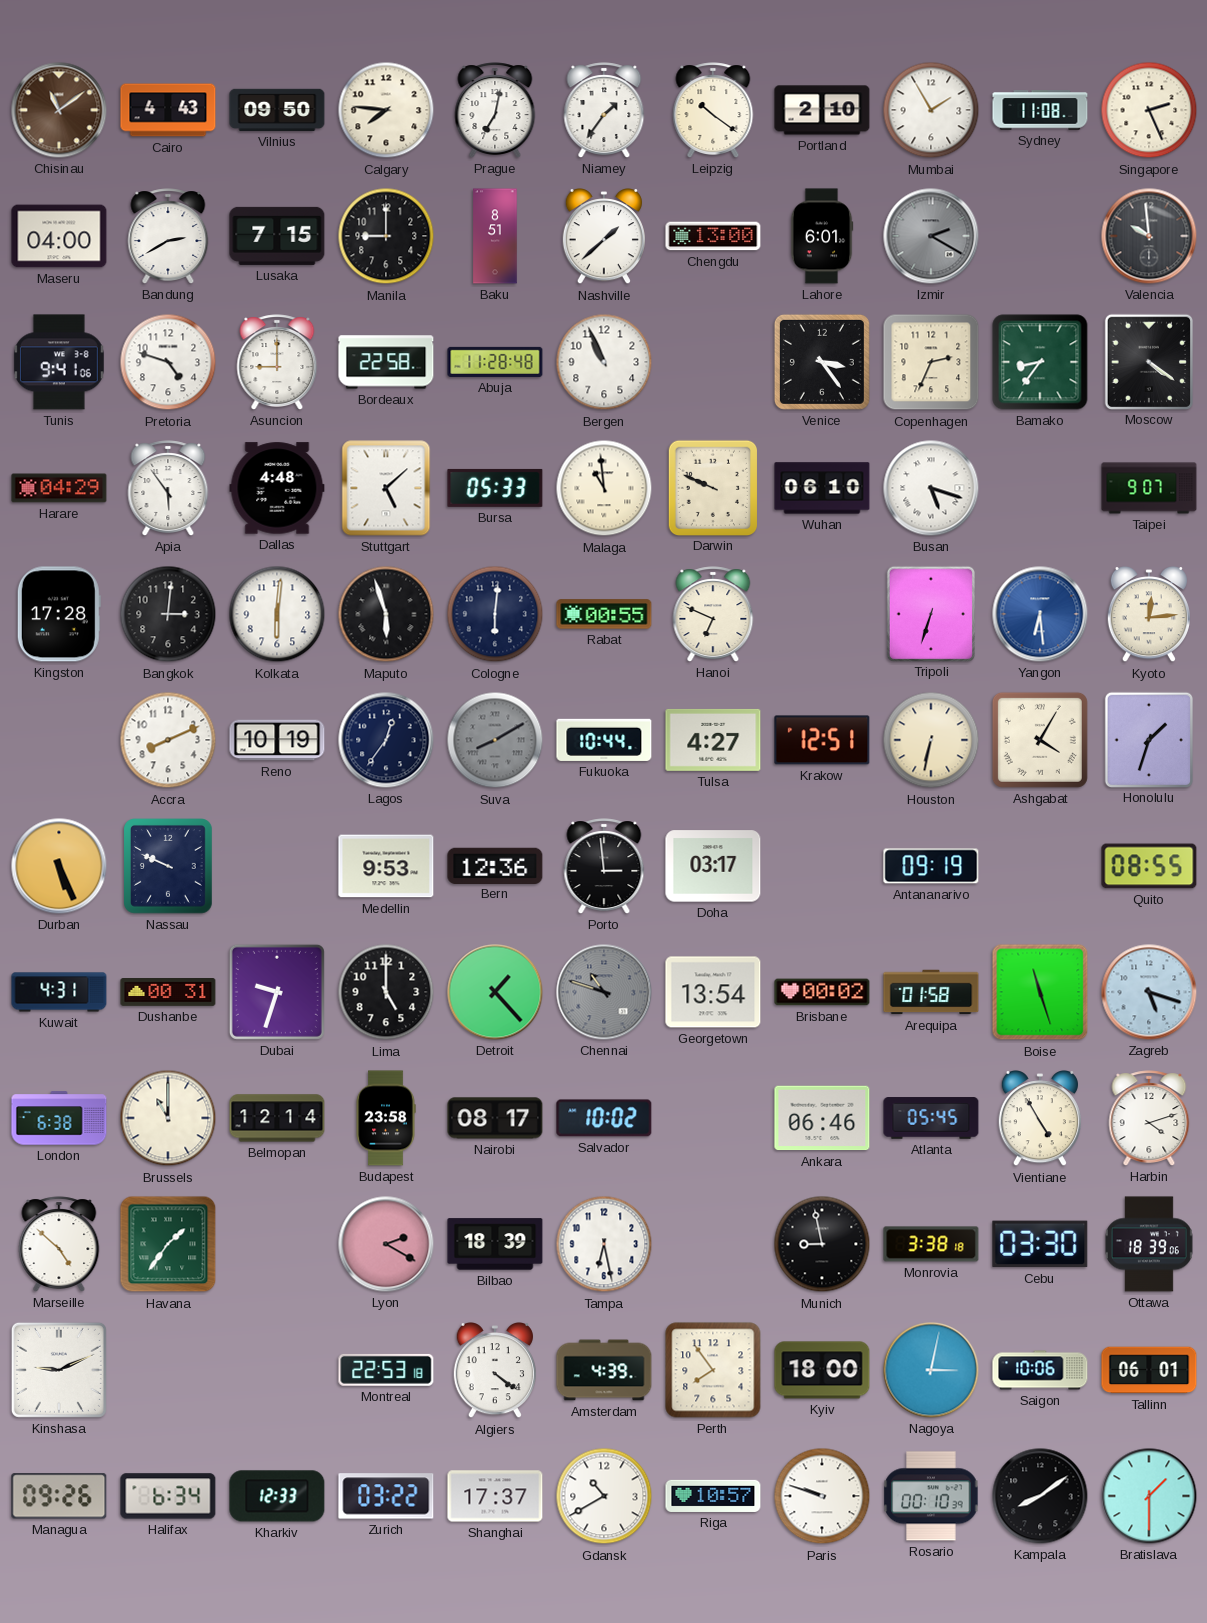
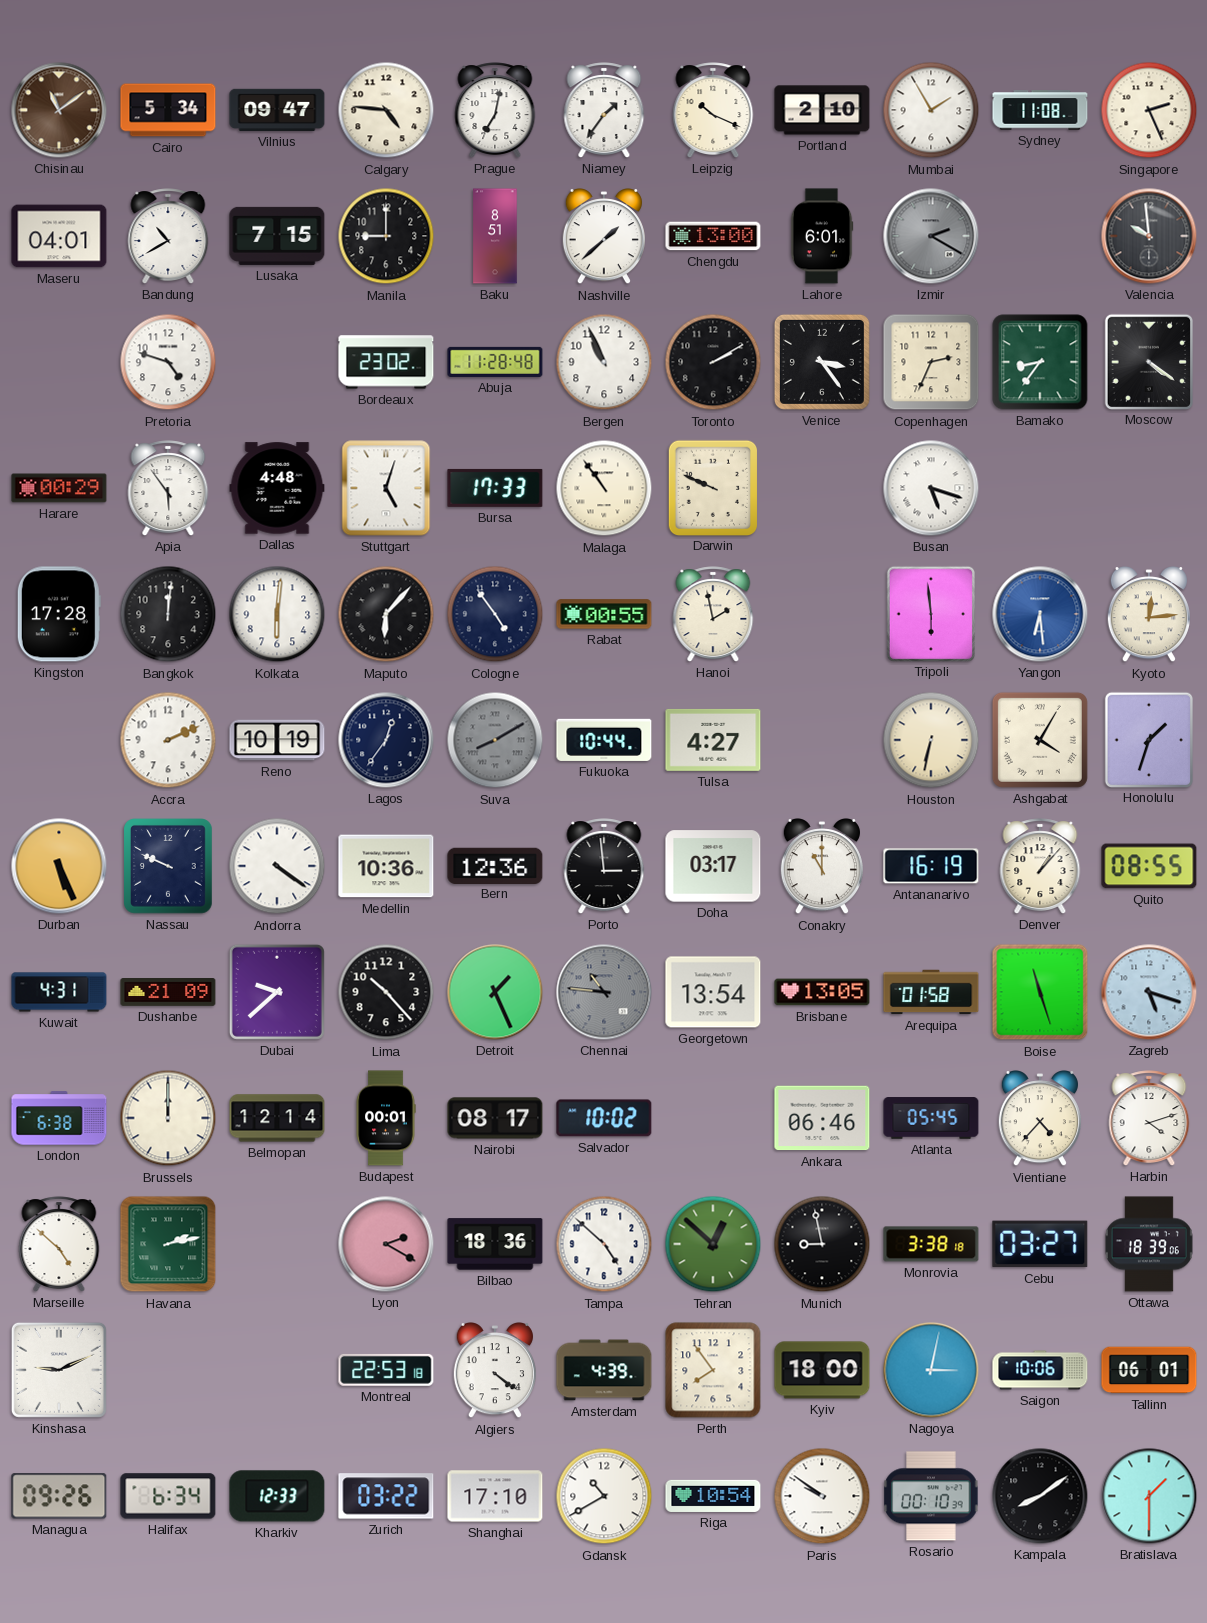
Cairo: 4:43 -> 5:34
Vilnius: 09:50 -> 09:47
Calgary: 7:46 -> 4:46
Leipzig: 10:21 -> 10:19
Maseru: 04:00 -> 04:01
Bandung: 2:40 -> 10:40
Tunis: 9:41 -> none
Asuncion: 9:00 -> none
Bordeaux: 22:58 -> 23:02
Toronto: none -> 2:10
Harare: 04:29 -> 00:29
Stuttgart: 5:08 -> 5:03
Bursa: 05:33 -> 17:33
Malaga: 10:59 -> 10:54
Wuhan: 06:10 -> none
Taipei: 9:07 -> none
Bangkok: 3:01 -> 12:01
Maputo: 5:57 -> 6:07
Cologne: 6:01 -> 4:54
Hanoi: 6:49 -> 1:58
Tripoli: 6:33 -> 5:59
Accra: 8:11 -> 2:11
Krakow: 12:51 -> none
Andorra: none -> 4:21
Medellin: 9:53 -> 10:36
Conakry: none -> 11:00
Antananarivo: 09:19 -> 16:19
Denver: none -> 1:07
Dushanbe: 00:31 -> 21:09
Dubai: 9:33 -> 9:38
Lima: 5:00 -> 10:23
Detroit: 1:23 -> 1:26
Chennai: 10:48 -> 10:46
Brisbane: 00:02 -> 13:05
Brussels: 11:00 -> 12:00
Budapest: 23:58 -> 00:01
Vientiane: 4:55 -> 4:37
Havana: 1:36 -> 2:13
Bilbao: 18:39 -> 18:36
Tampa: 6:28 -> 4:52
Tehran: none -> 12:52
Cebu: 03:30 -> 03:27
Shanghai: 17:37 -> 17:10
Riga: 10:57 -> 10:54
Paris: 9:48 -> 9:51
